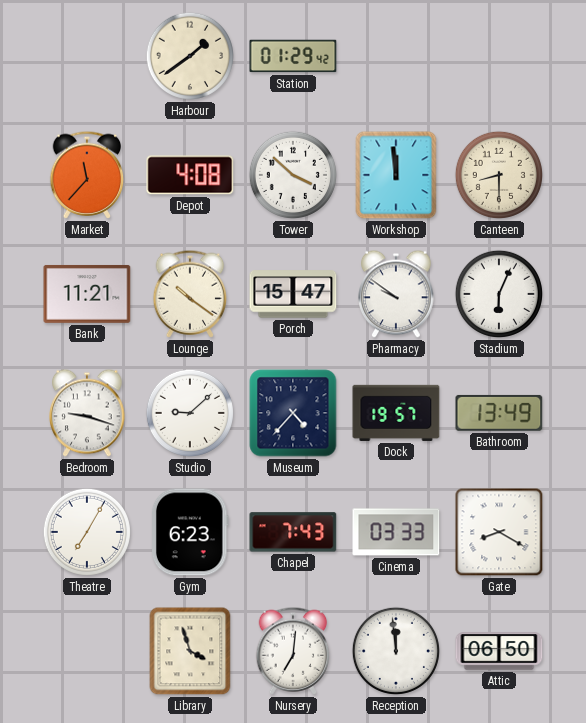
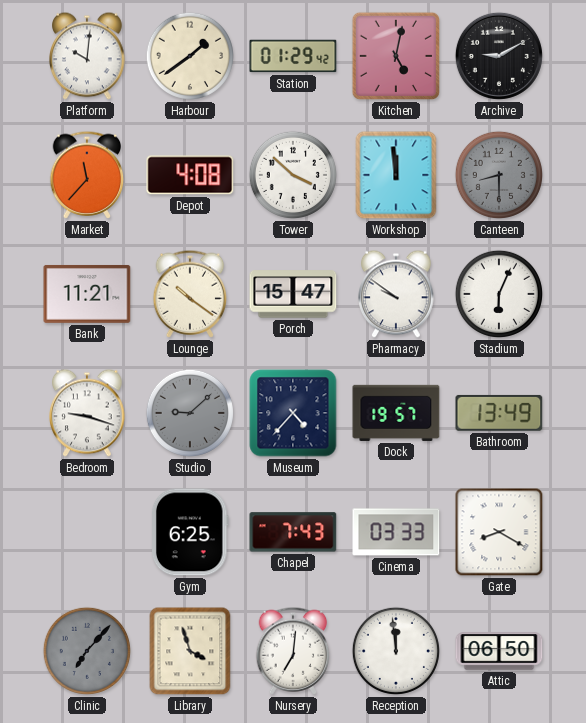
Platform: none -> 10:01
Kitchen: none -> 5:02
Archive: none -> 9:10
Canteen dial: cream -> grey
Studio dial: white -> grey
Theatre: 7:05 -> none
Gym: 6:23 -> 6:25
Clinic: none -> 7:07
